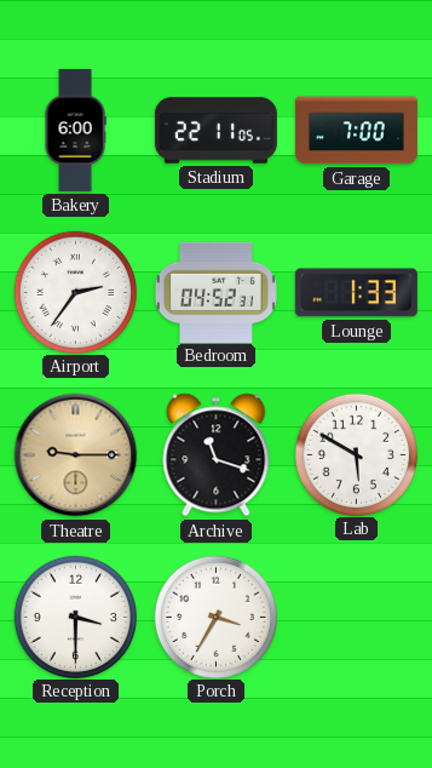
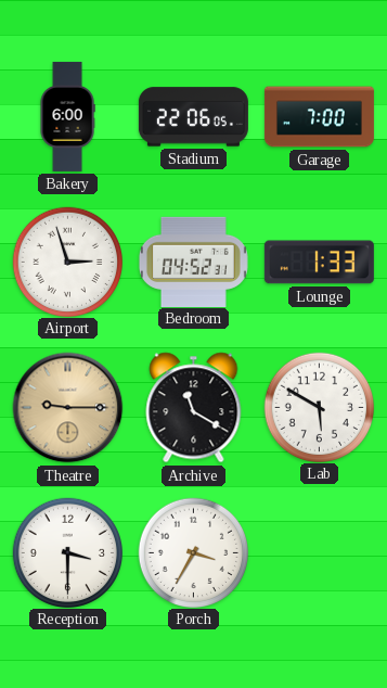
Stadium: 22:11 -> 22:06
Airport: 2:36 -> 2:57
Archive: 11:18 -> 11:20
